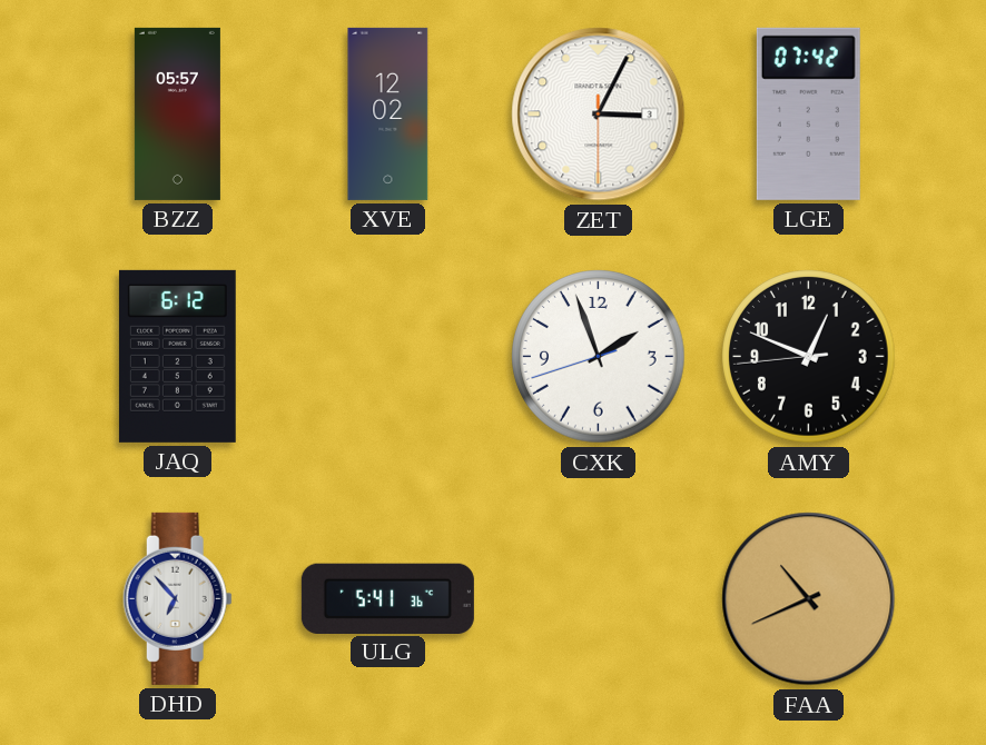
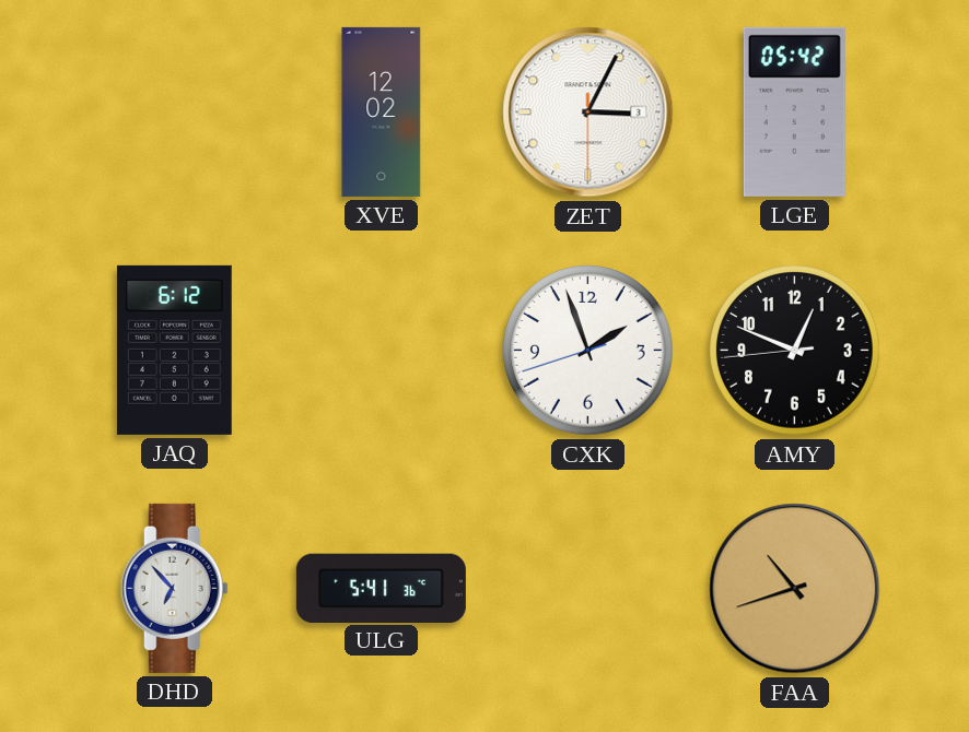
BZZ: 05:57 -> none
LGE: 07:42 -> 05:42
FAA: 10:41 -> 10:42
